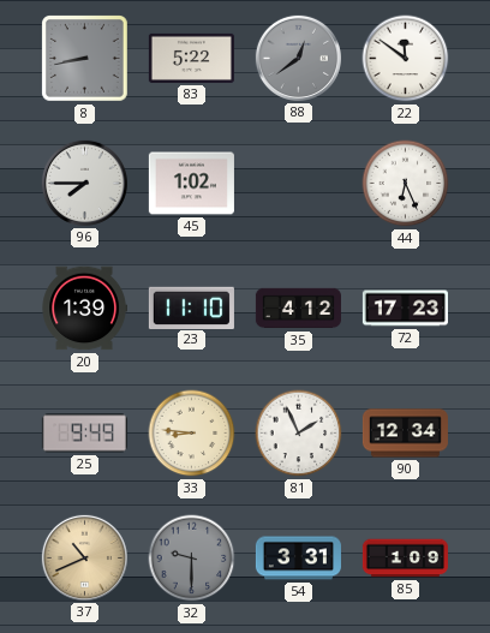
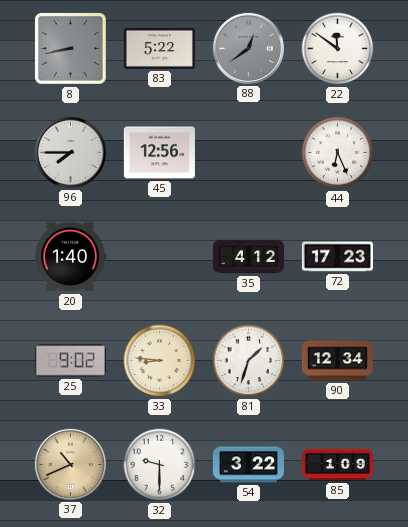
45: 1:02 -> 12:56
20: 1:39 -> 1:40
23: 11:10 -> none
25: 9:49 -> 9:02
81: 1:56 -> 1:33
32 dial: grey -> white
54: 3:31 -> 3:22
